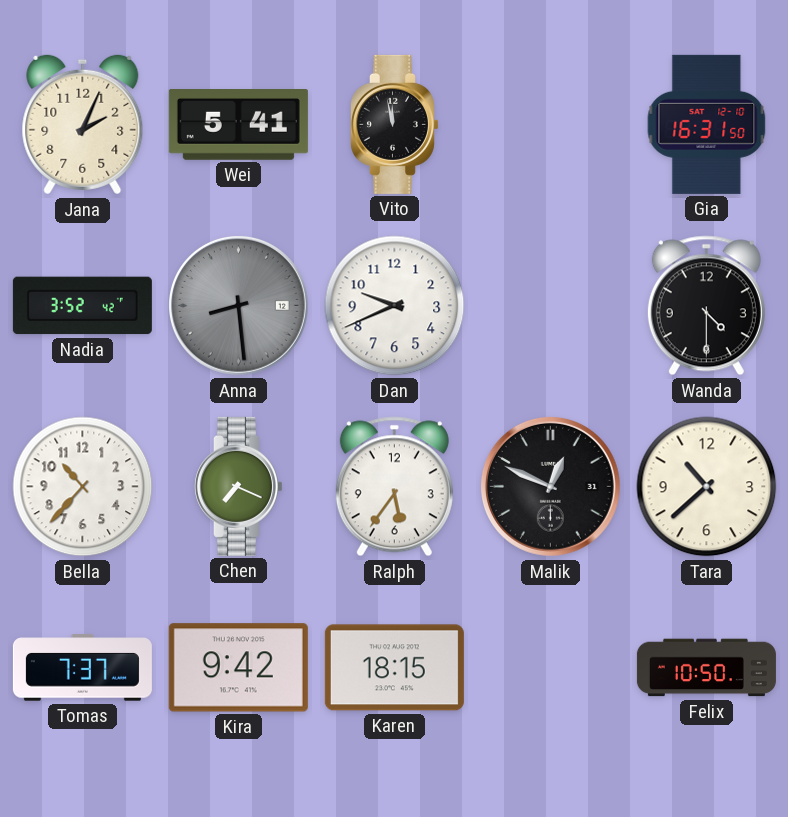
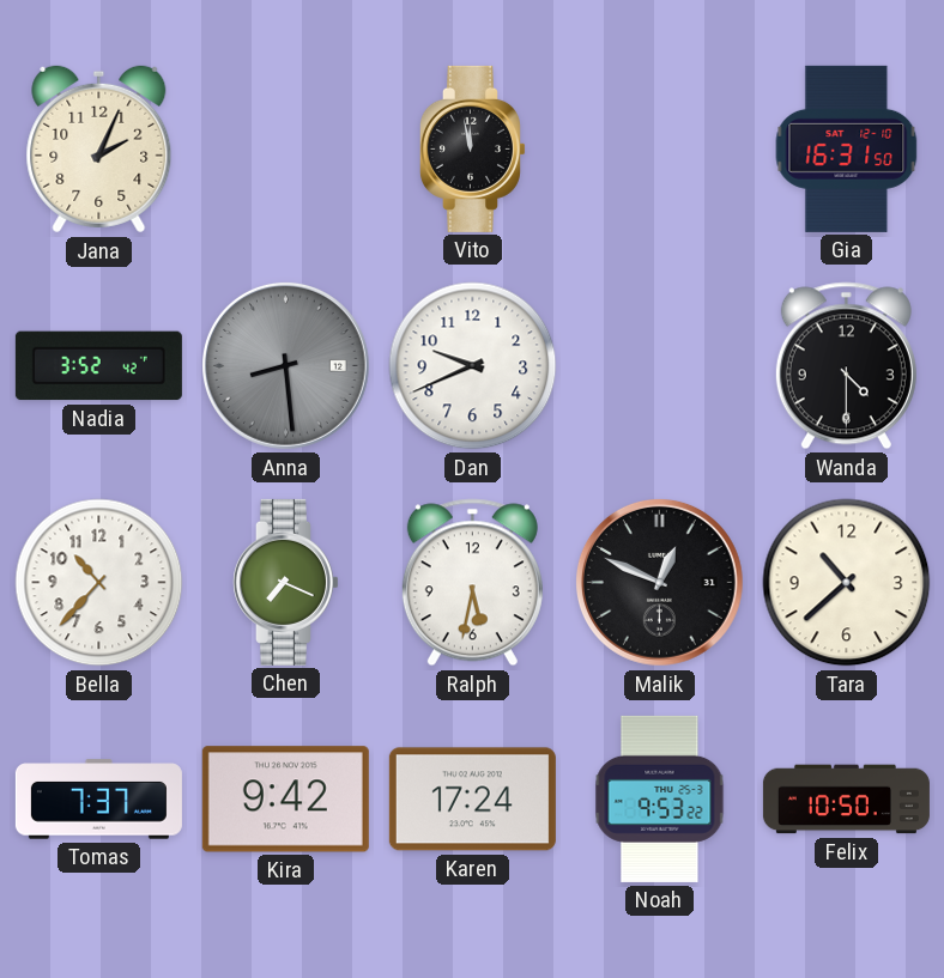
Wei: 5:41 -> none
Ralph: 5:36 -> 5:32
Karen: 18:15 -> 17:24
Noah: none -> 9:53
